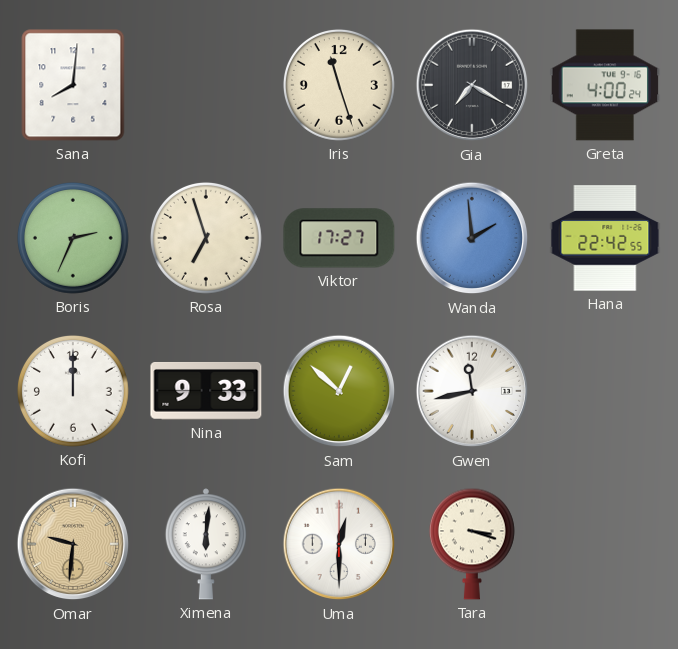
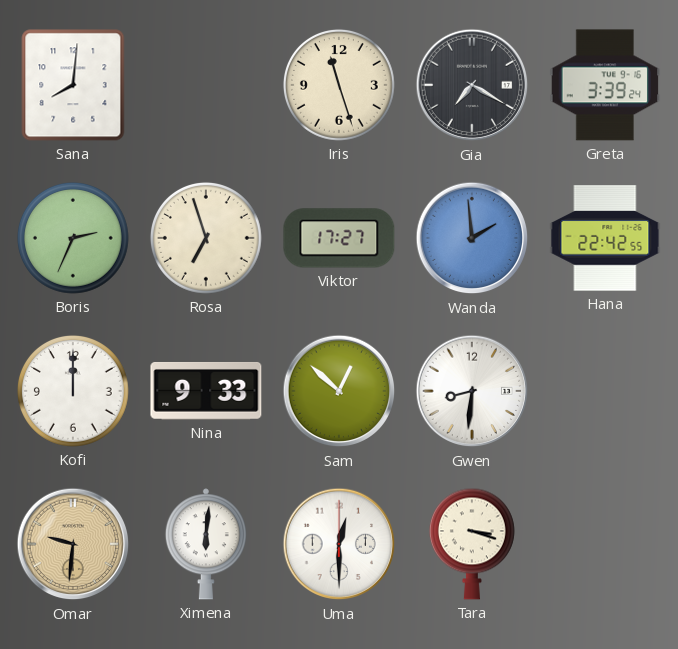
Greta: 4:00 -> 3:39
Gwen: 11:43 -> 8:31
